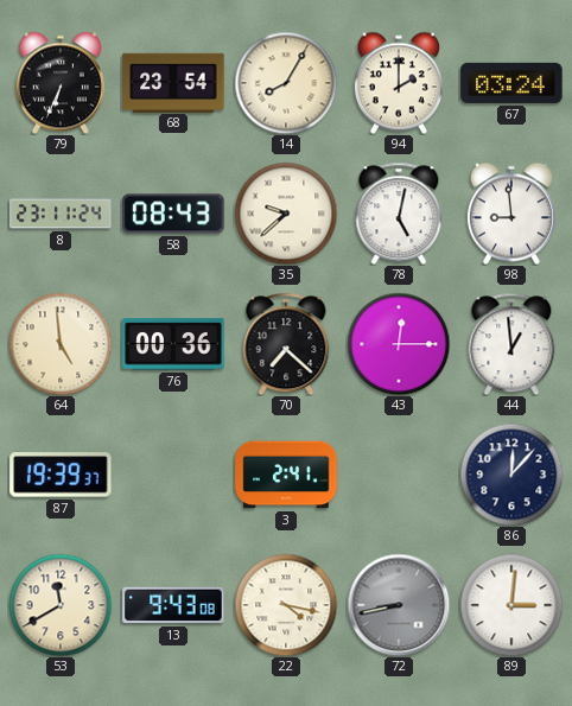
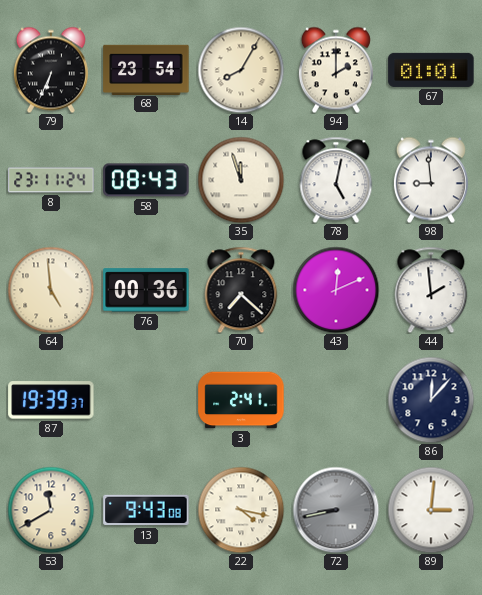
67: 03:24 -> 01:01
35: 9:38 -> 11:57
43: 12:15 -> 12:11
44: 12:59 -> 1:59
